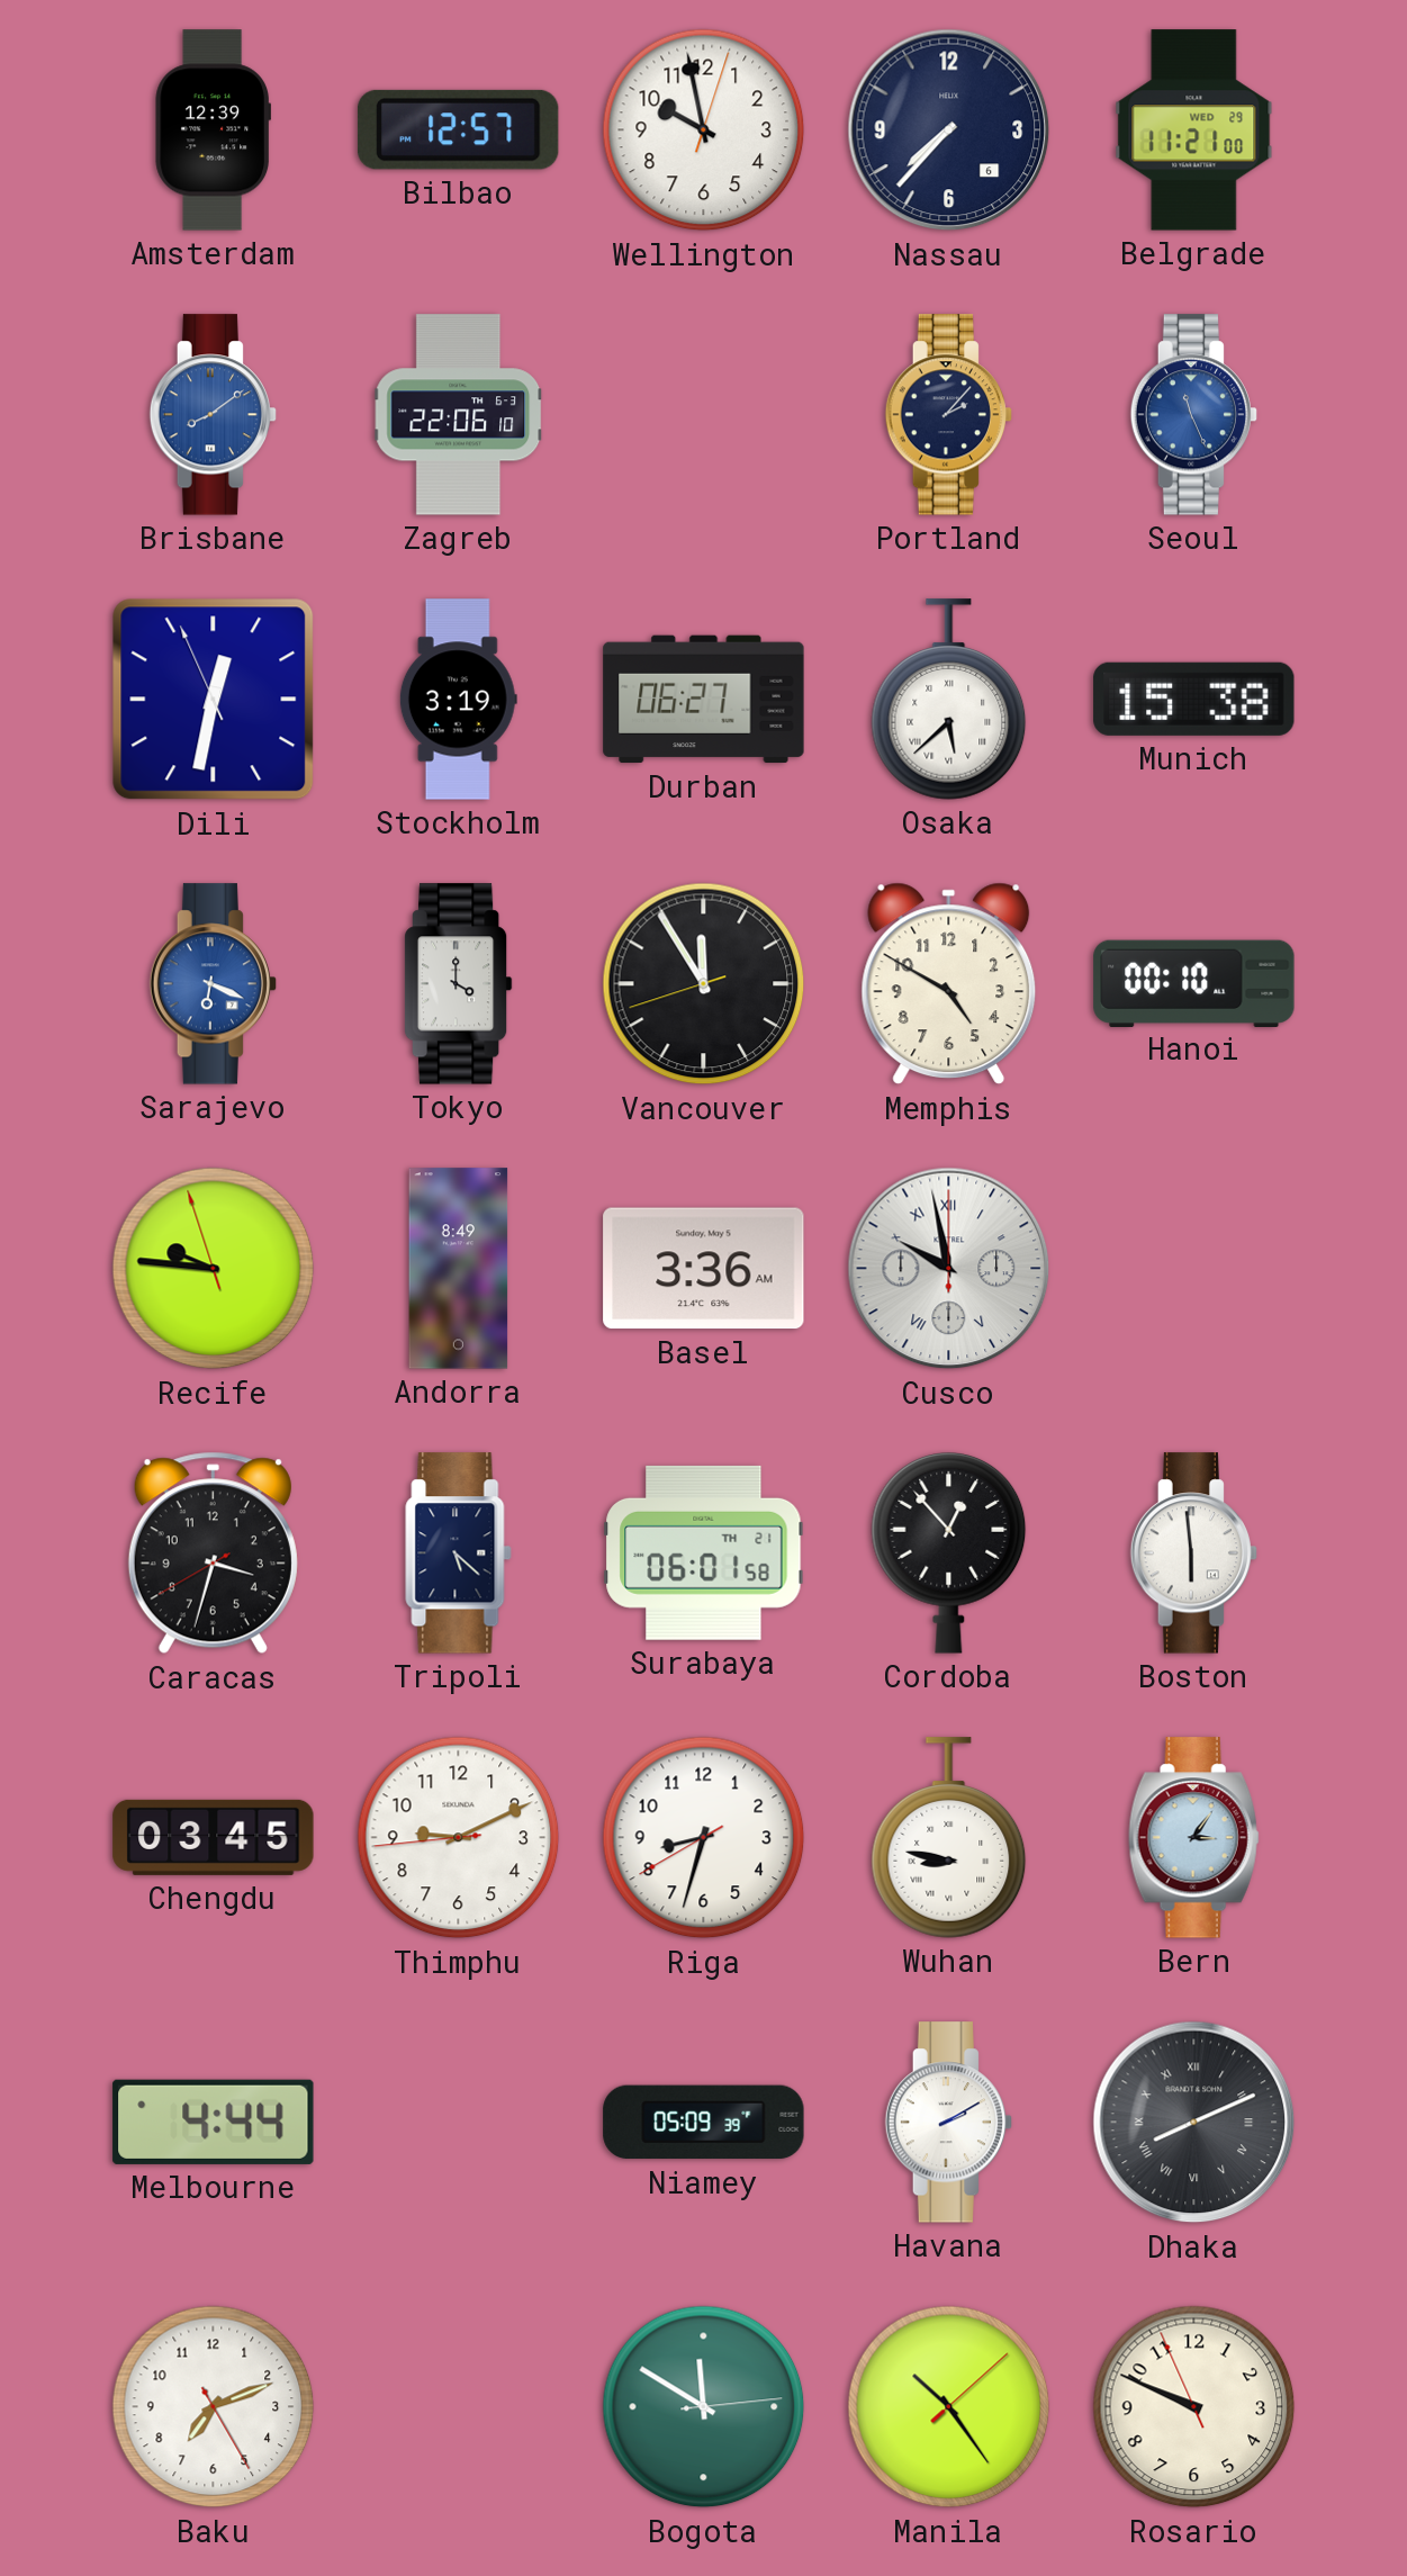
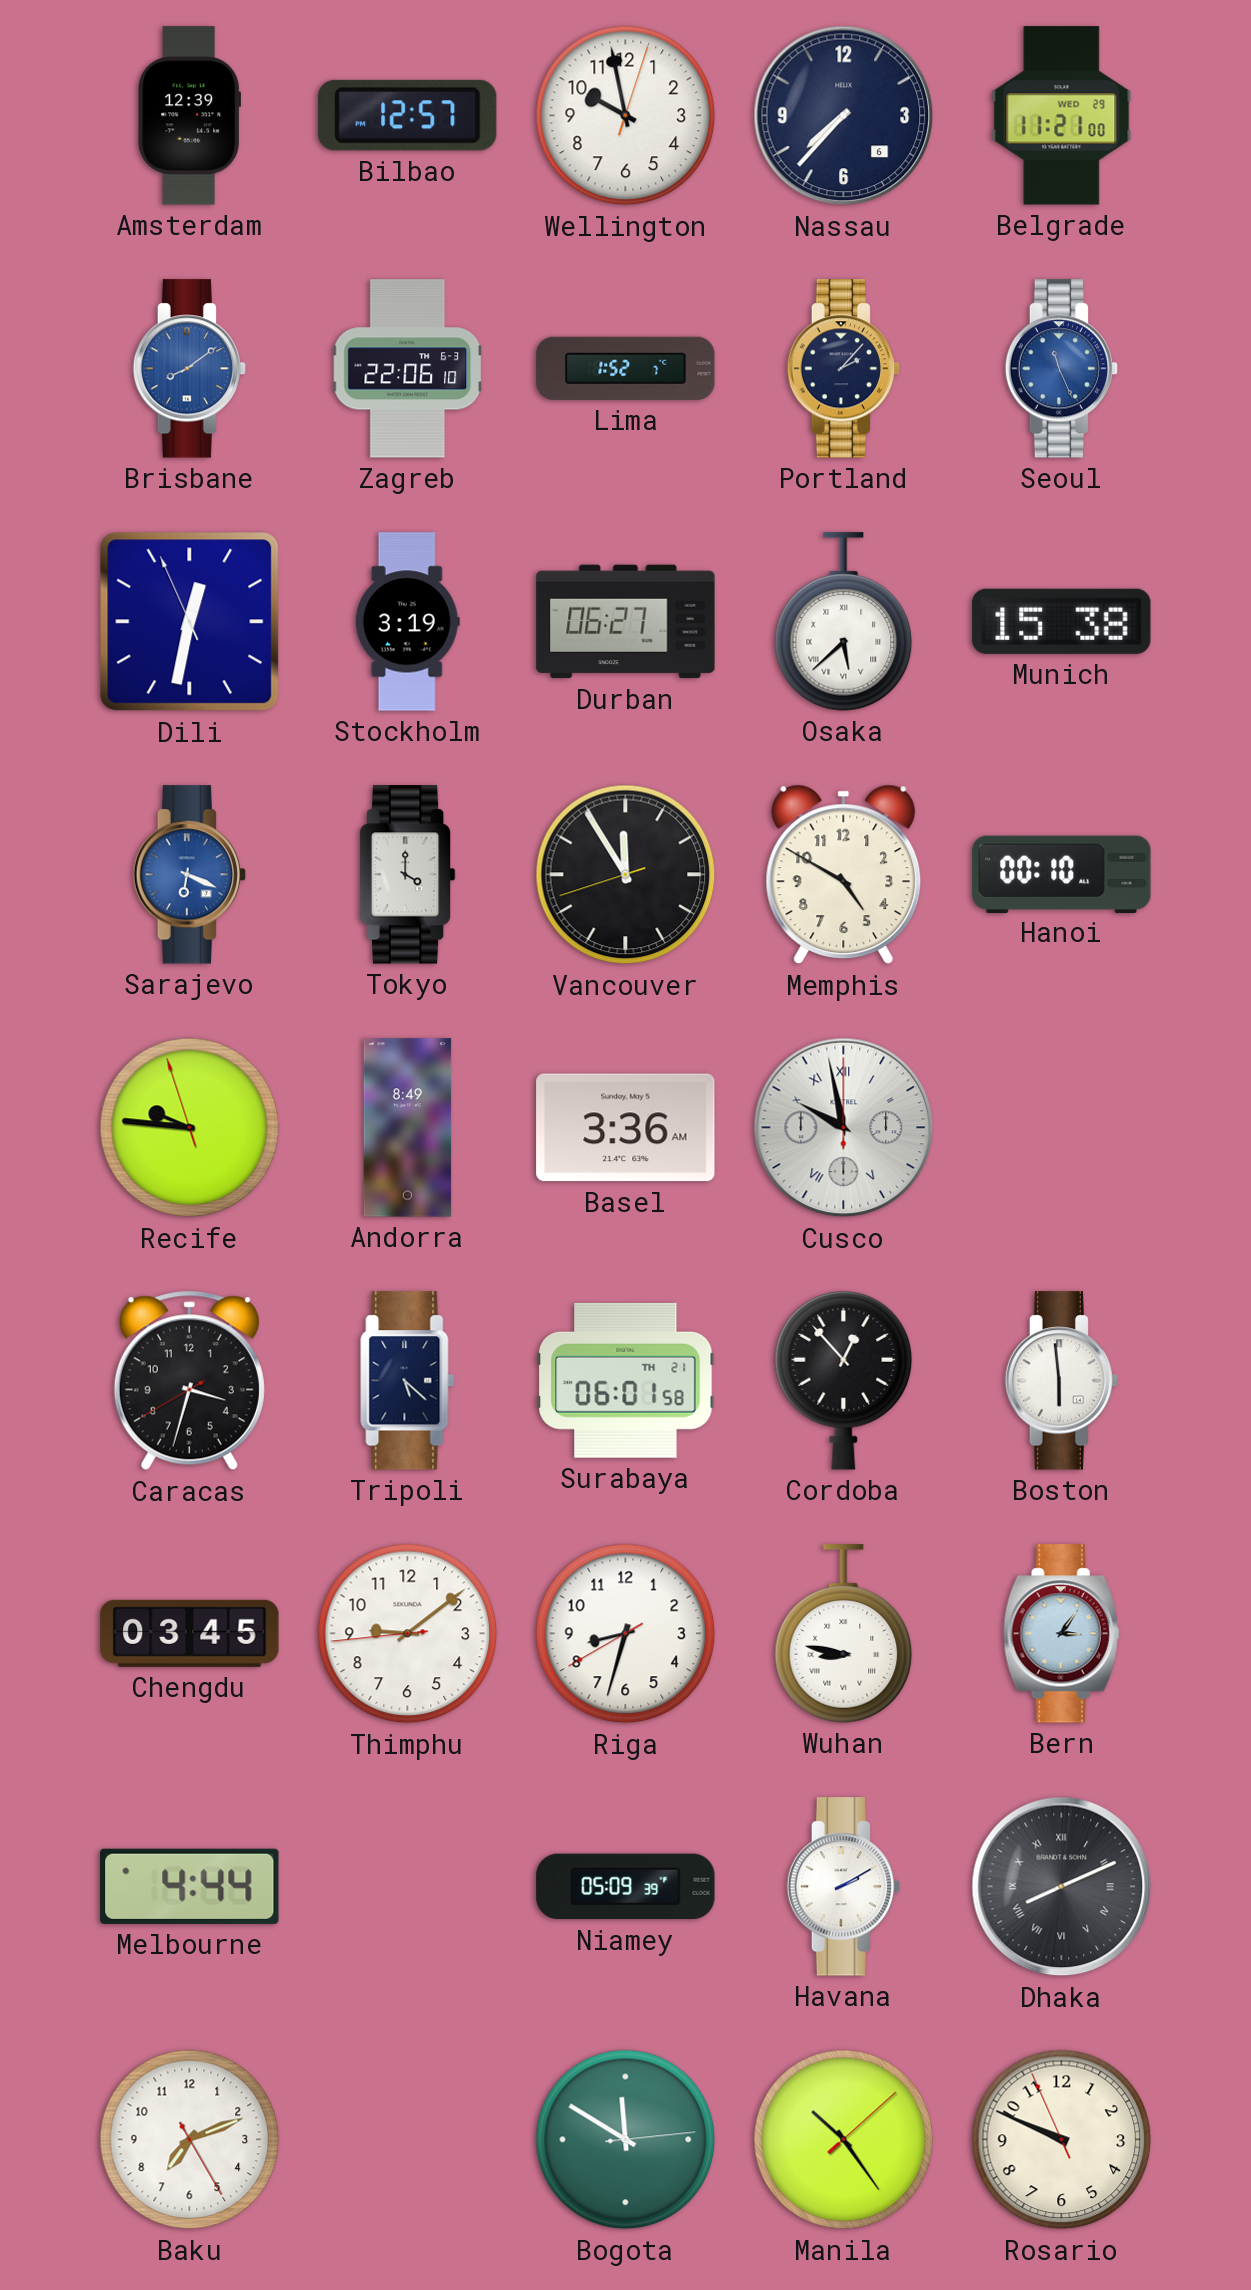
Lima: none -> 1:52
Thimphu: 9:10 -> 9:08
